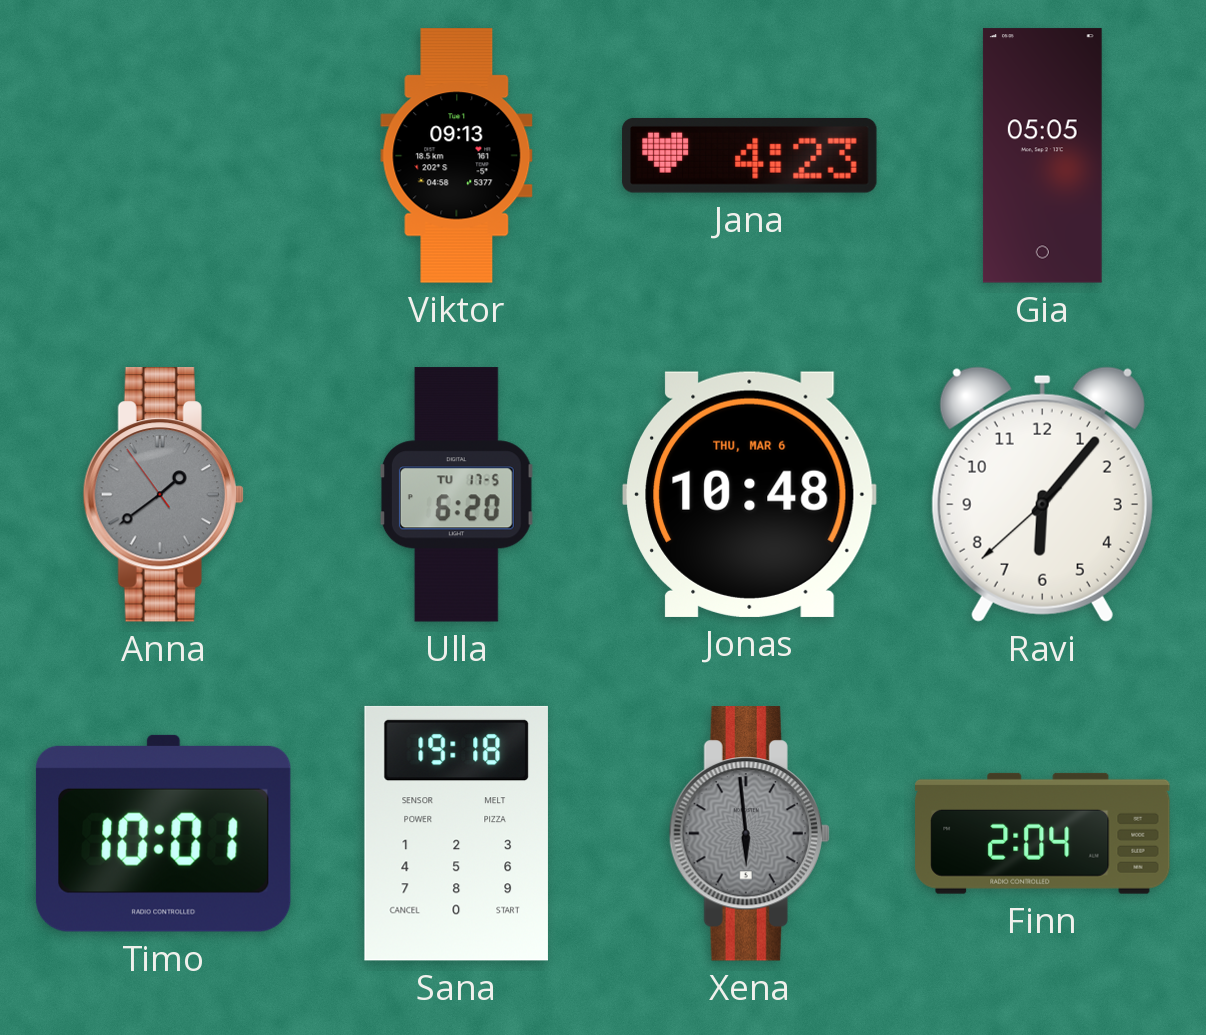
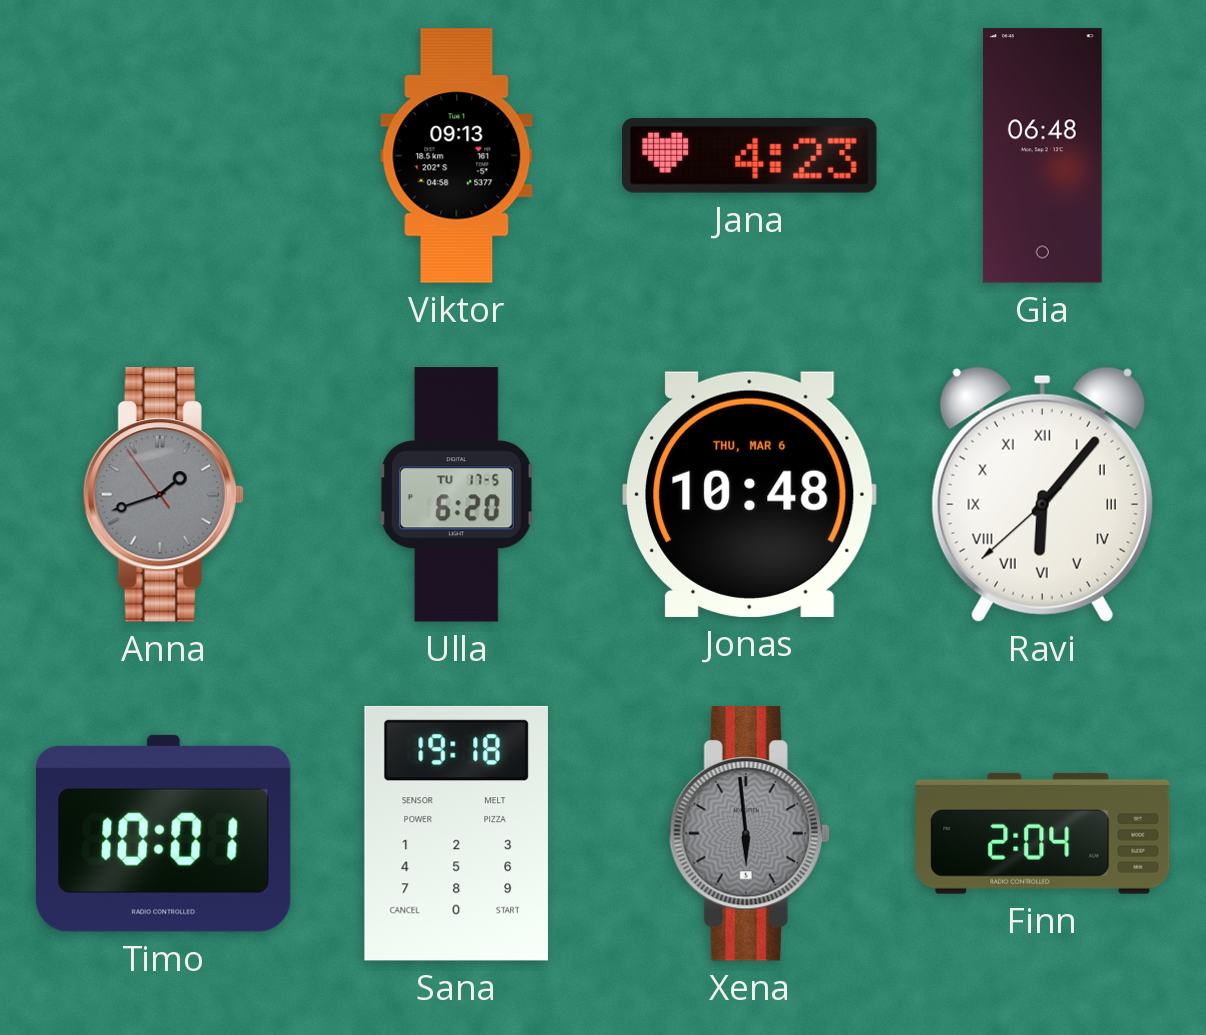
Gia: 05:05 -> 06:48
Anna: 1:38 -> 1:41
Ravi numerals: Arabic -> Roman
